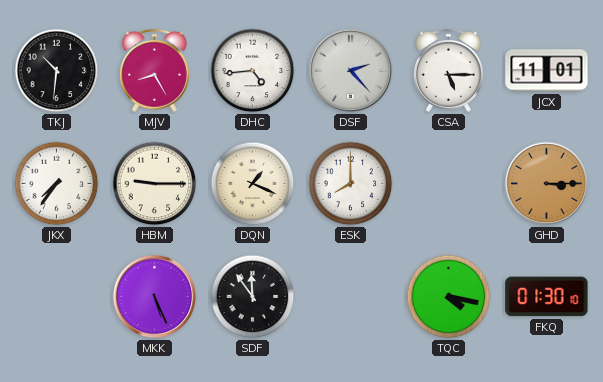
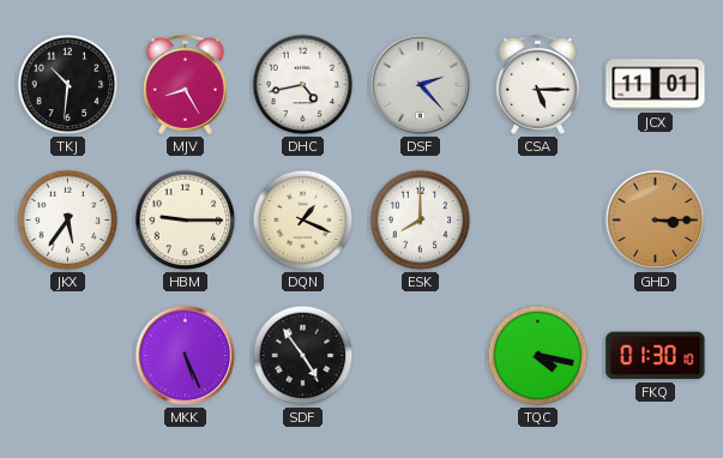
DHC: 4:44 -> 4:43
JKX: 7:36 -> 5:36
SDF: 11:54 -> 4:54
